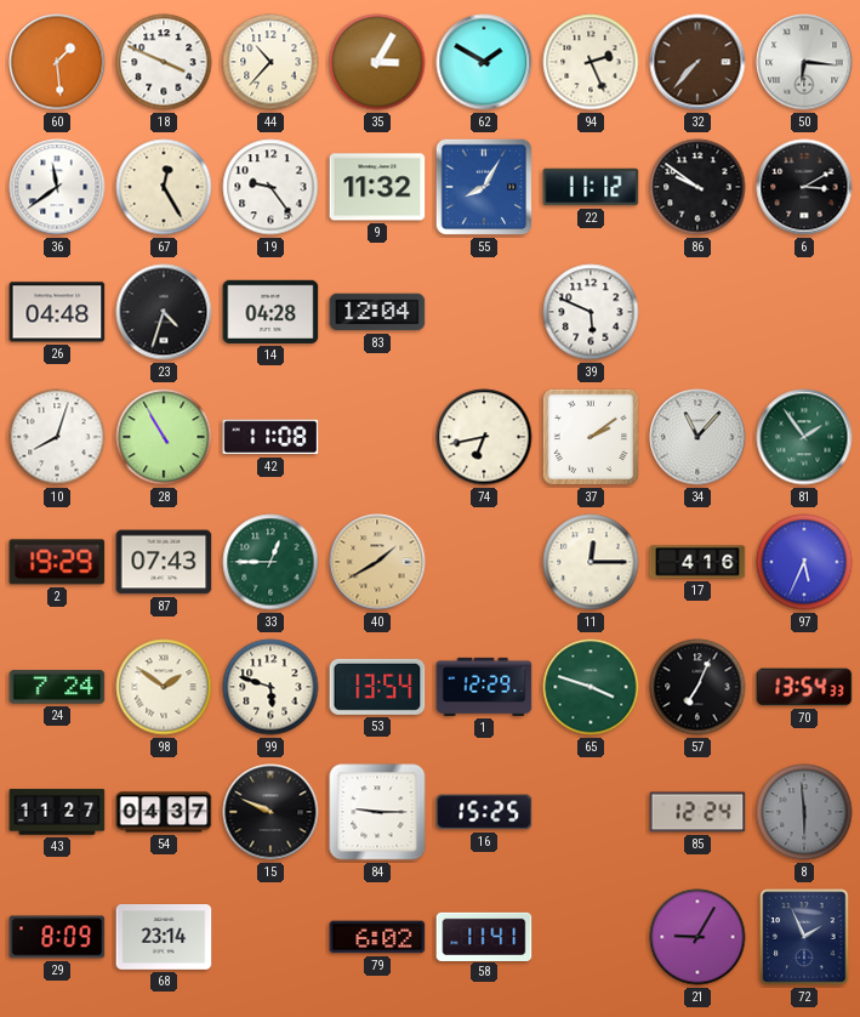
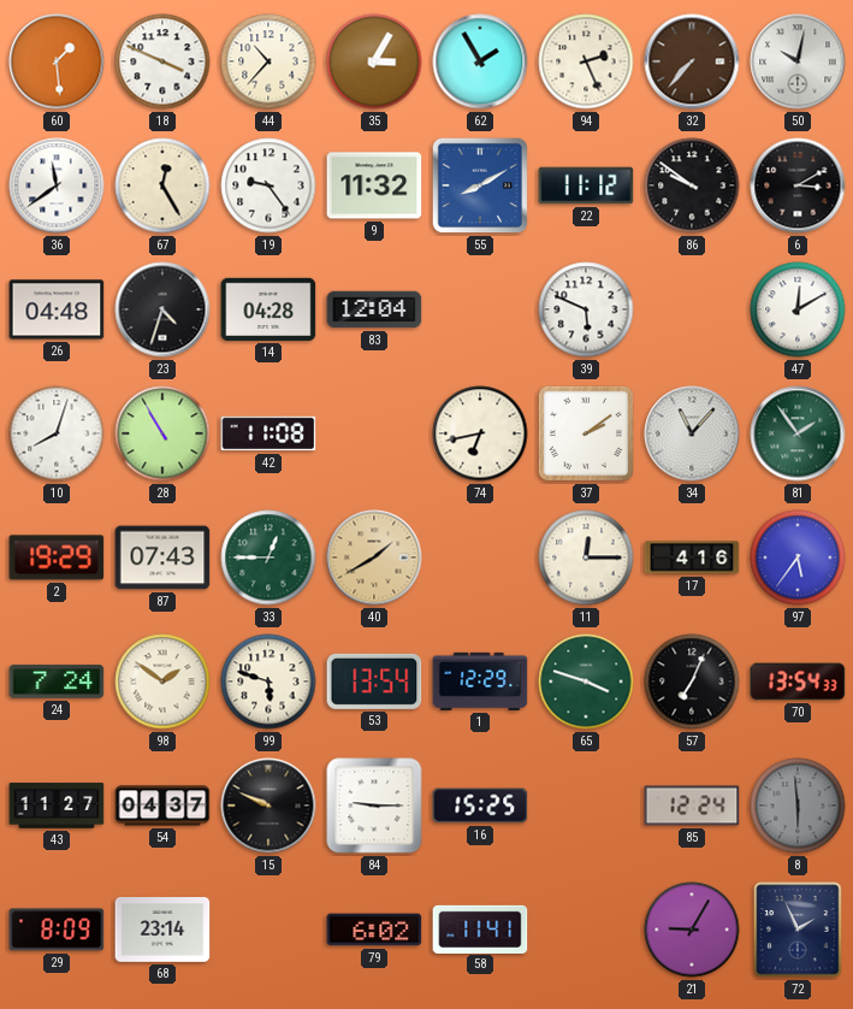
62: 1:50 -> 1:55
50: 6:16 -> 10:02
55: 8:05 -> 8:10
47: none -> 12:10
97: 5:34 -> 5:36
